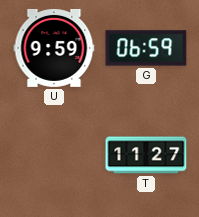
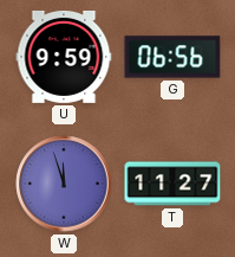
G: 06:59 -> 06:56
W: none -> 11:57
